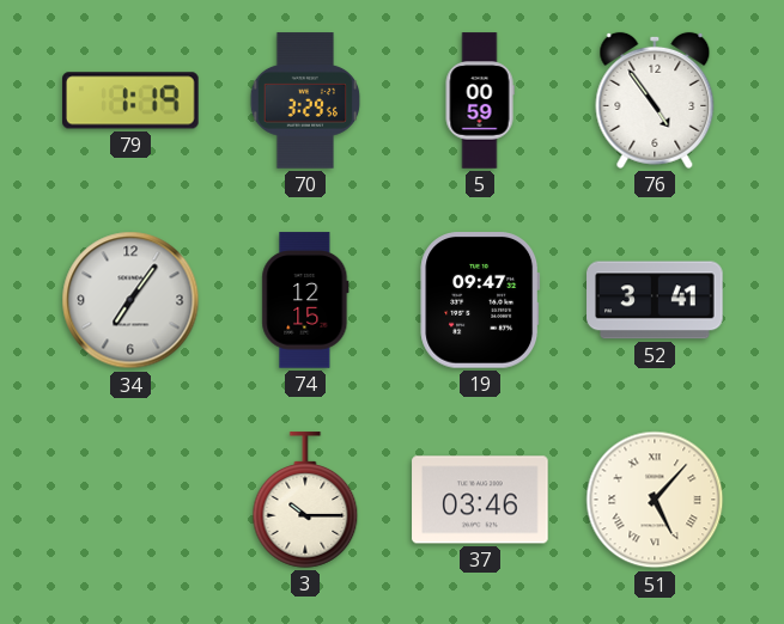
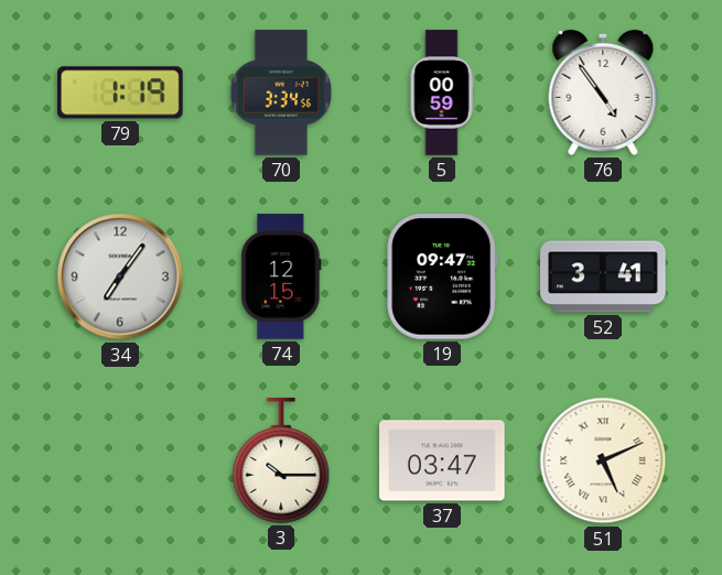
70: 3:29 -> 3:34
37: 03:46 -> 03:47
51: 5:07 -> 5:11
